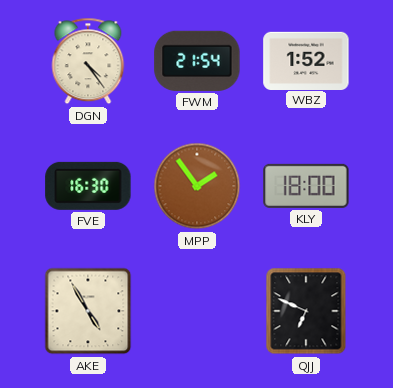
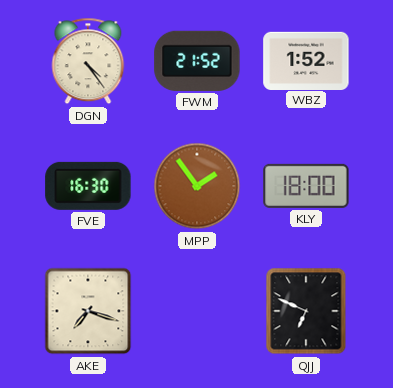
FWM: 21:54 -> 21:52
AKE: 4:55 -> 7:18
